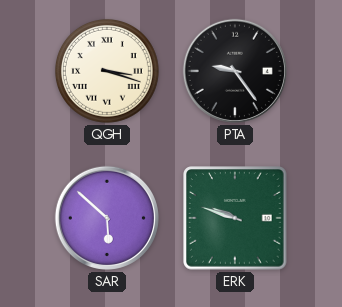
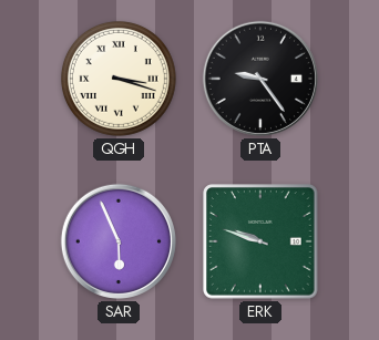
SAR: 5:52 -> 5:56
